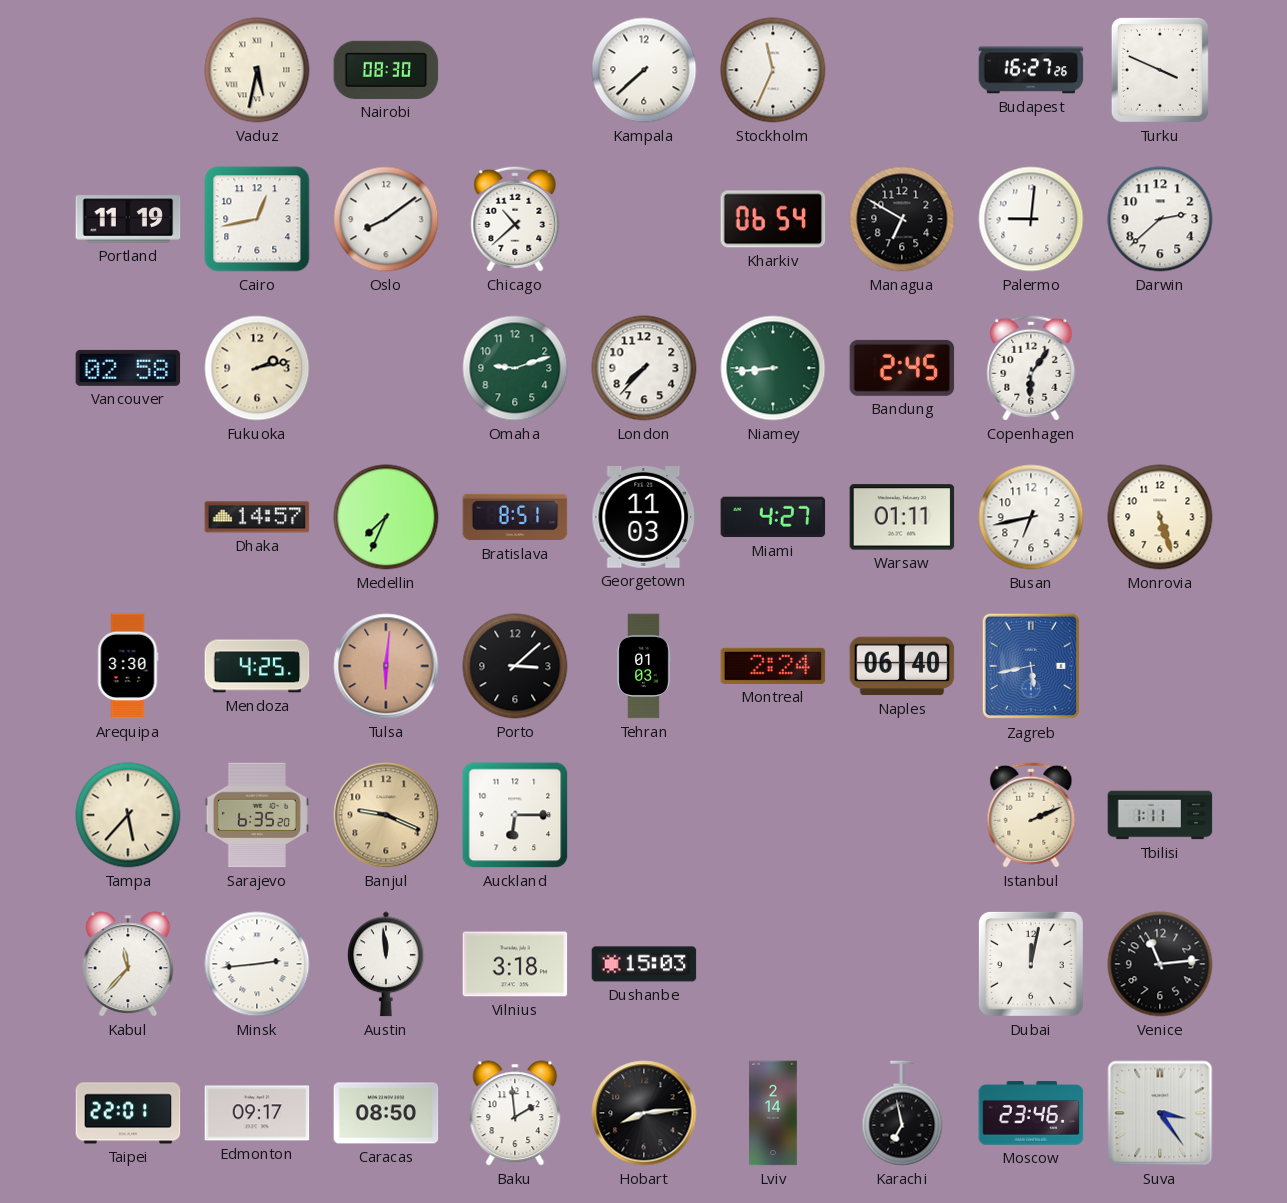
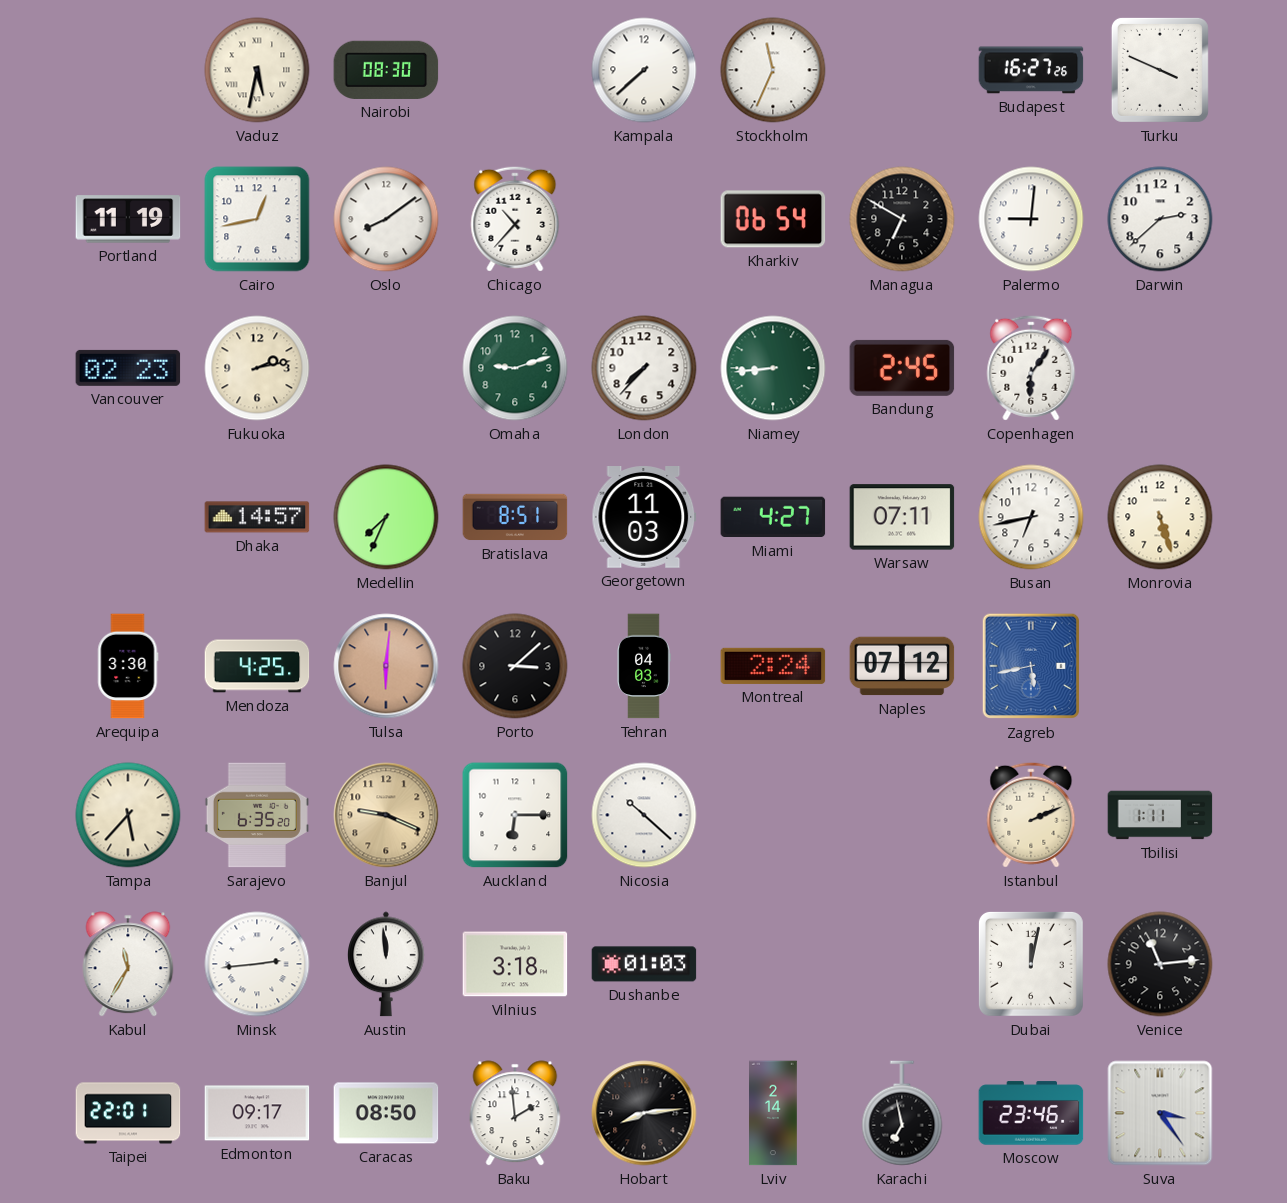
Chicago: 10:38 -> 10:37
Vancouver: 02:58 -> 02:23
Warsaw: 01:11 -> 07:11
Tehran: 01:03 -> 04:03
Naples: 06:40 -> 07:12
Nicosia: none -> 10:22
Kabul: 11:37 -> 11:35
Dushanbe: 15:03 -> 01:03
